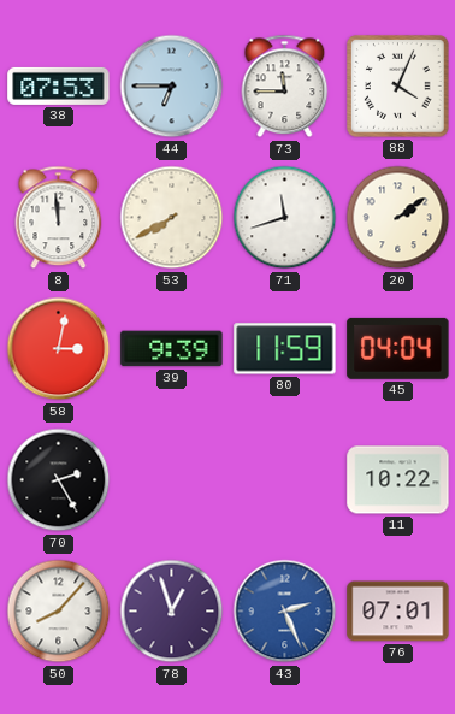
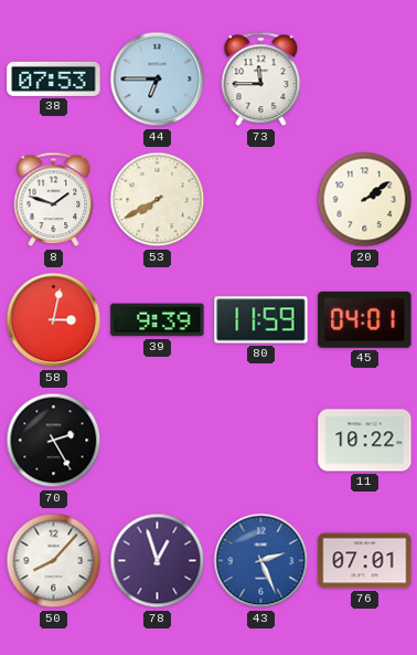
88: 4:04 -> none
8: 11:59 -> 1:48
71: 11:42 -> none
45: 04:04 -> 04:01
